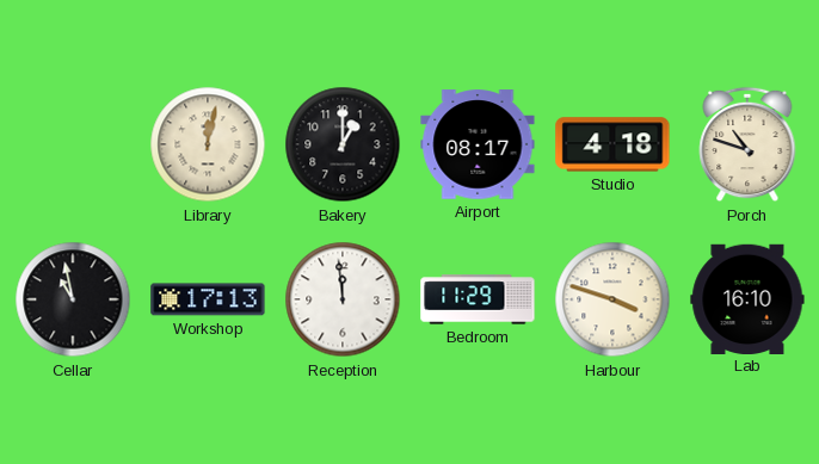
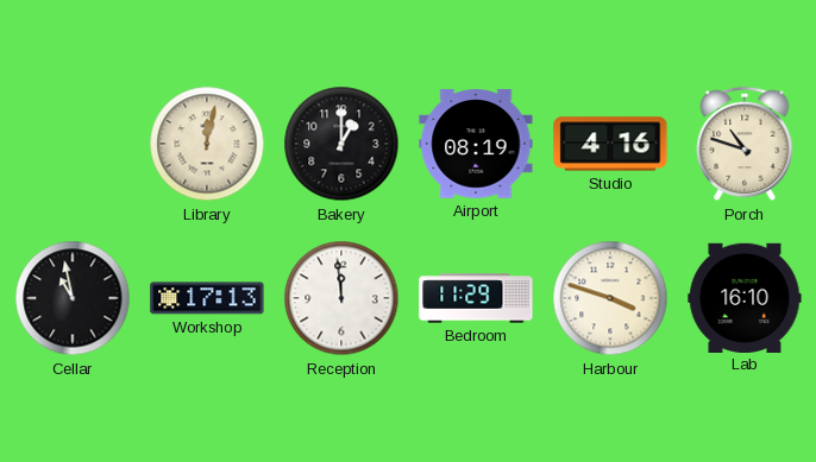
Airport: 08:17 -> 08:19
Studio: 4:18 -> 4:16
